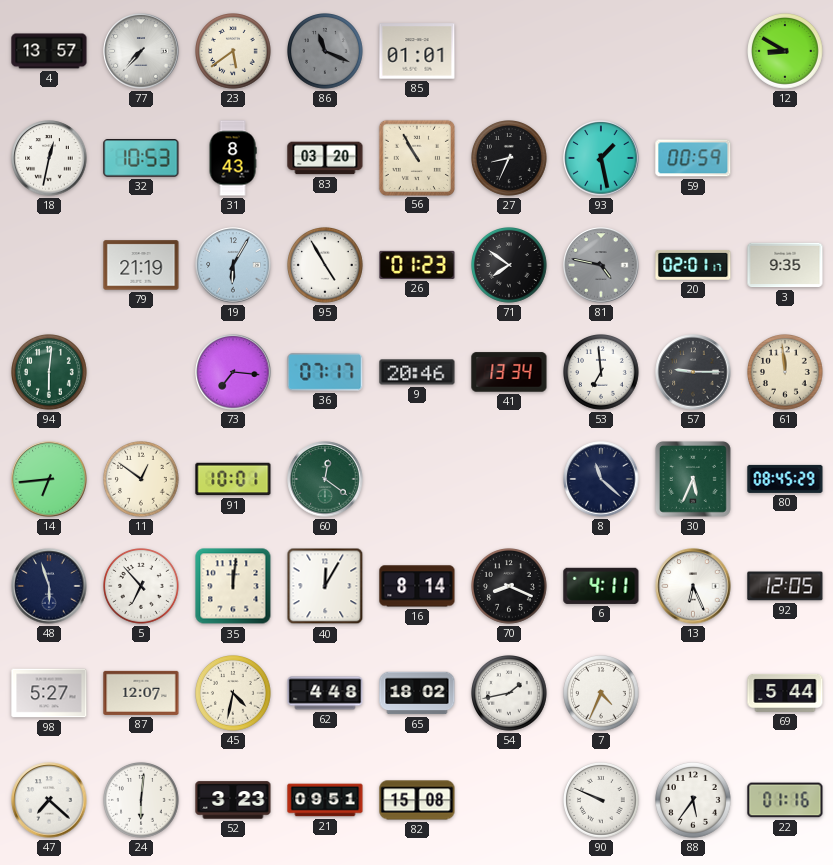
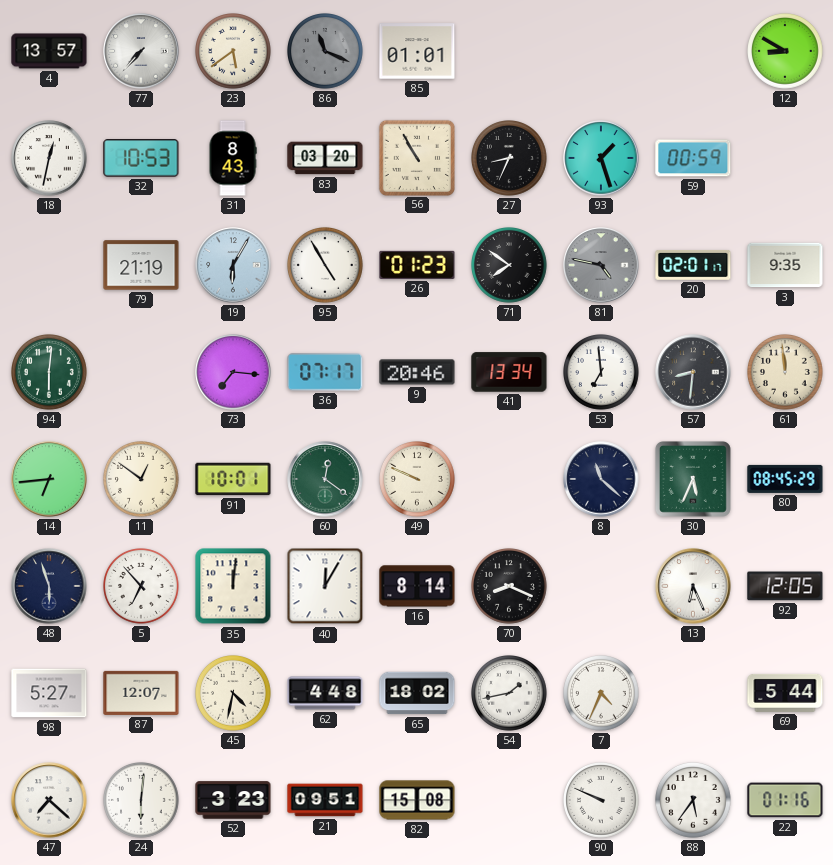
93: 1:28 -> 1:27
57: 9:15 -> 8:31
49: none -> 9:49
6: 4:11 -> none
